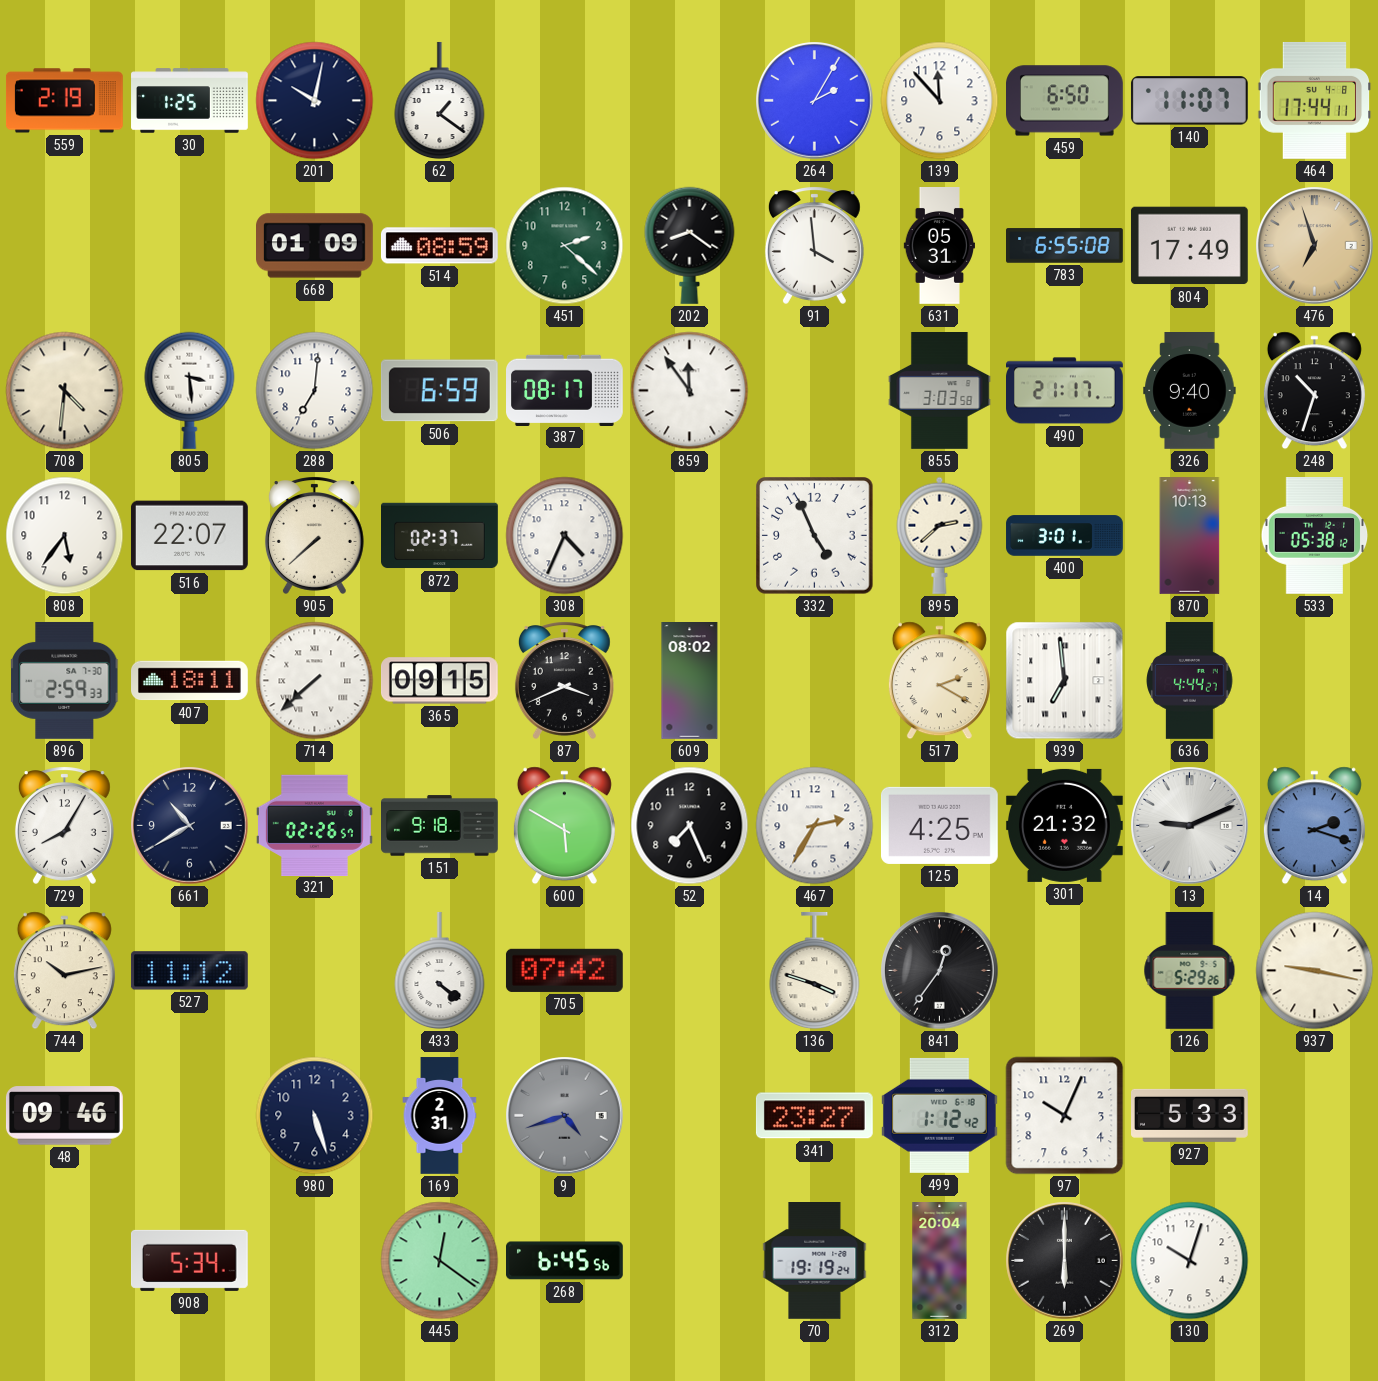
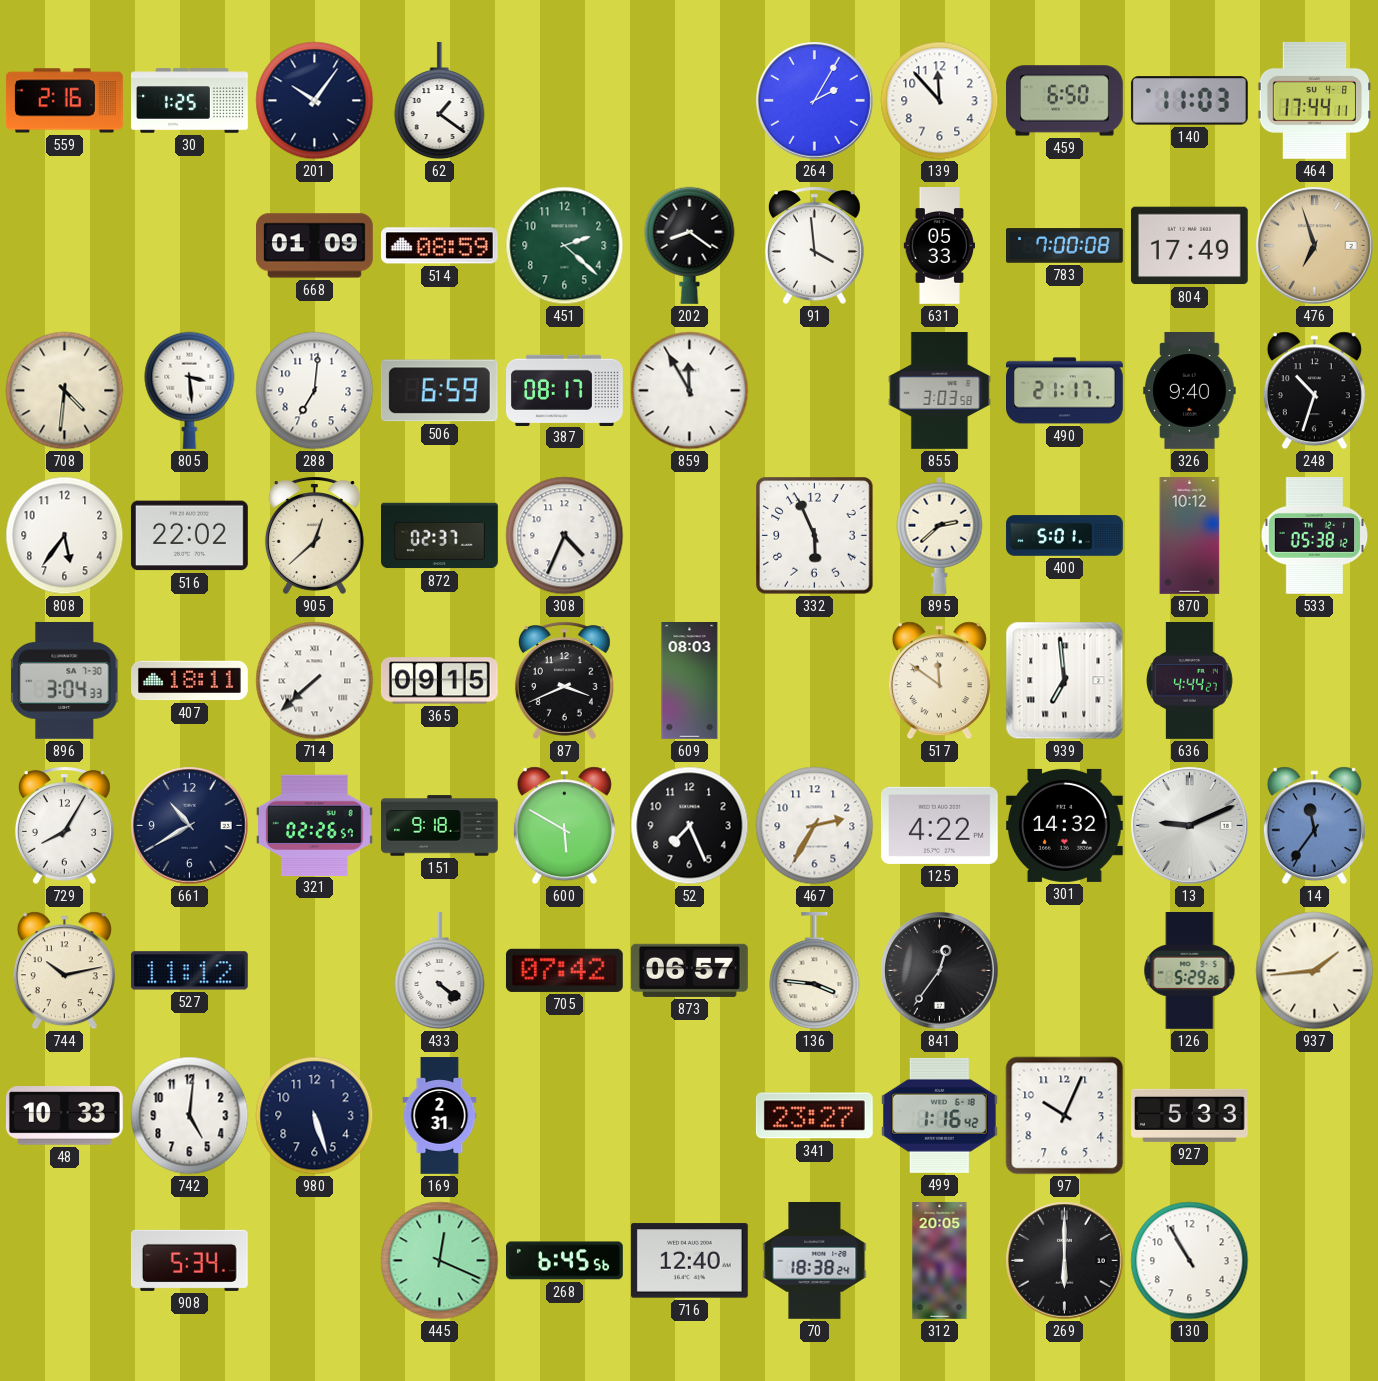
559: 2:19 -> 2:16
201: 10:02 -> 10:06
140: 11:07 -> 11:03
631: 05:31 -> 05:33
783: 6:55 -> 7:00
859: 11:54 -> 11:55
516: 22:07 -> 22:02
905: 7:38 -> 12:38
332: 4:56 -> 5:56
400: 3:01 -> 5:01
870: 10:13 -> 10:12
896: 2:59 -> 3:04
609: 08:02 -> 08:03
517: 2:20 -> 11:51
125: 4:25 -> 4:22
301: 21:32 -> 14:32
14: 2:18 -> 11:36
873: none -> 06:57
136: 3:48 -> 3:46
937: 9:17 -> 1:44
48: 09:46 -> 10:33
742: none -> 5:01
9: 4:42 -> none
499: 1:12 -> 1:16
445: 12:21 -> 12:19
716: none -> 12:40
70: 19:19 -> 18:38
312: 20:04 -> 20:05
130: 10:03 -> 10:55
